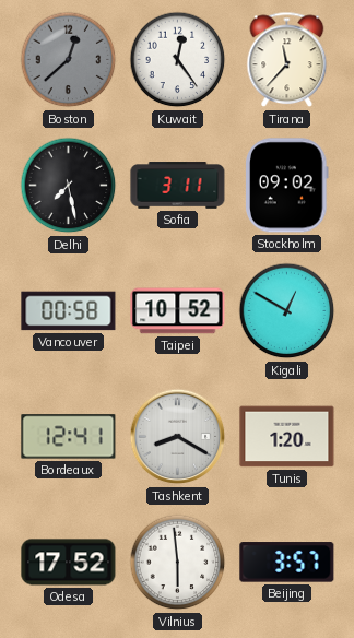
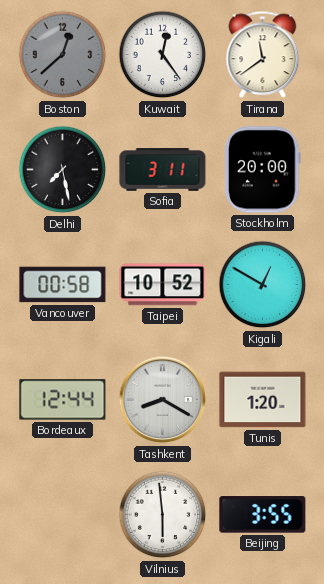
Tirana: 11:37 -> 11:39
Stockholm: 09:02 -> 20:00
Bordeaux: 12:41 -> 12:44
Odesa: 17:52 -> none
Beijing: 3:57 -> 3:55
